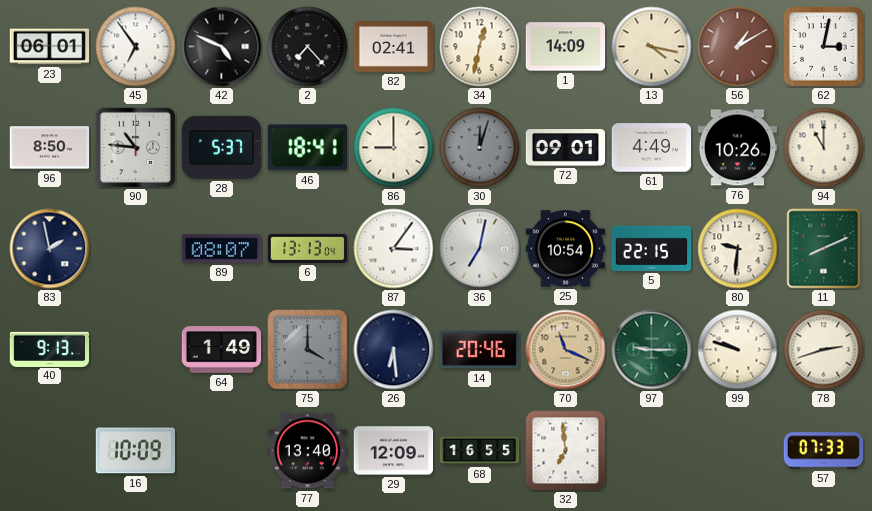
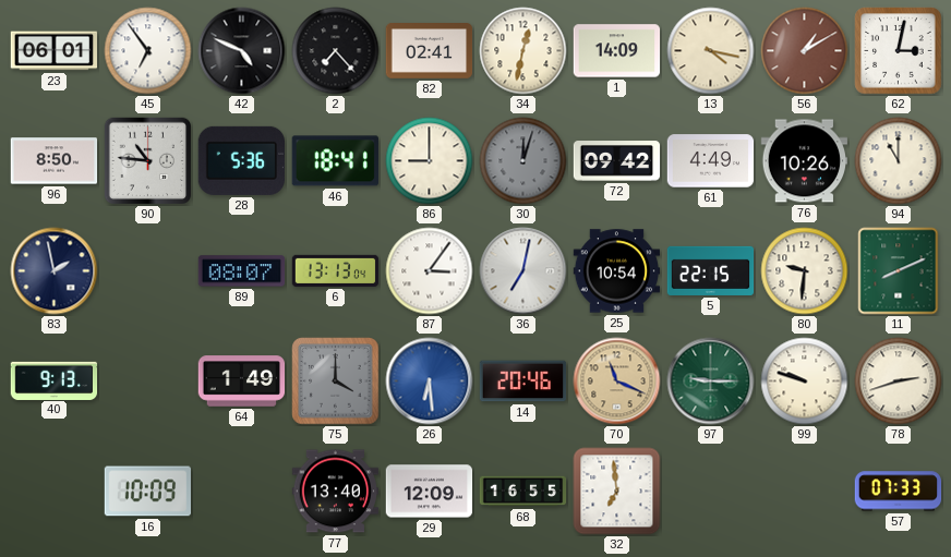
28: 5:37 -> 5:36
72: 09:01 -> 09:42
26 dial: navy -> blue
